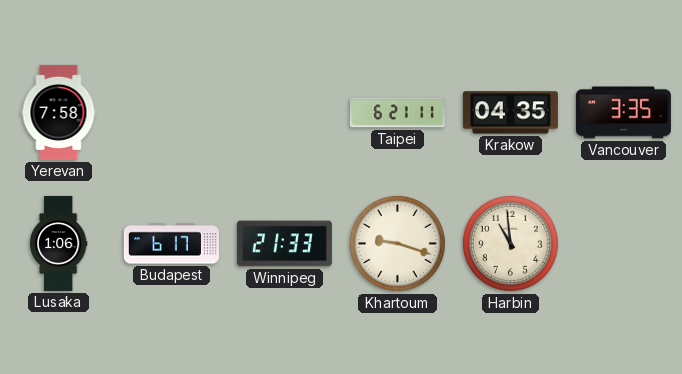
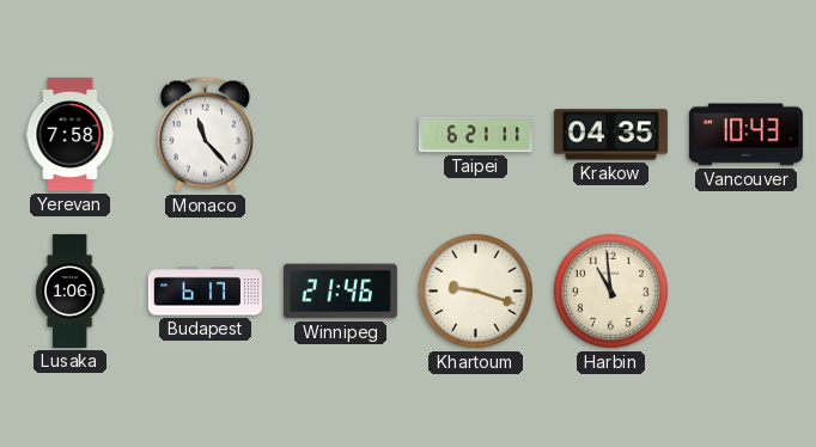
Monaco: none -> 11:23
Vancouver: 3:35 -> 10:43
Winnipeg: 21:33 -> 21:46
